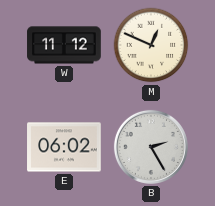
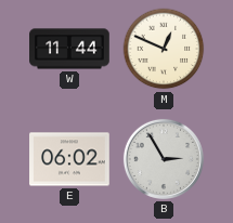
W: 11:12 -> 11:44
B: 2:25 -> 2:55
